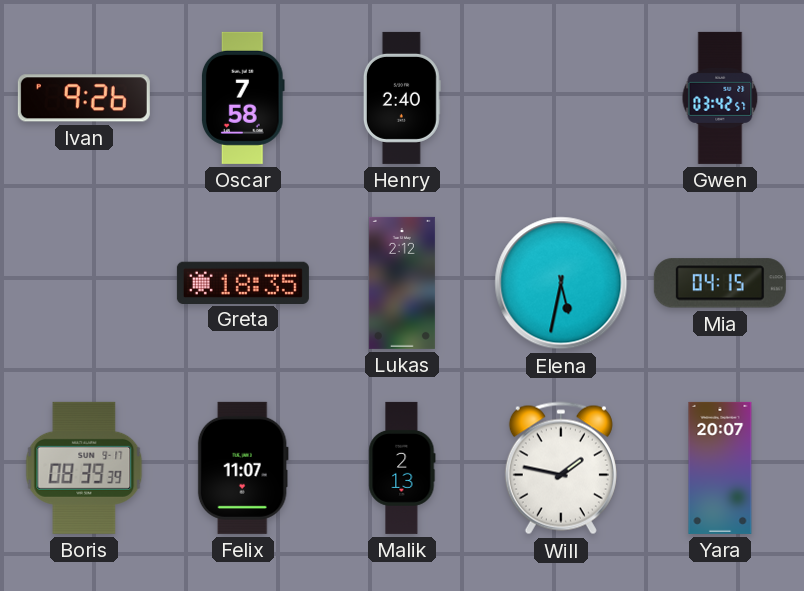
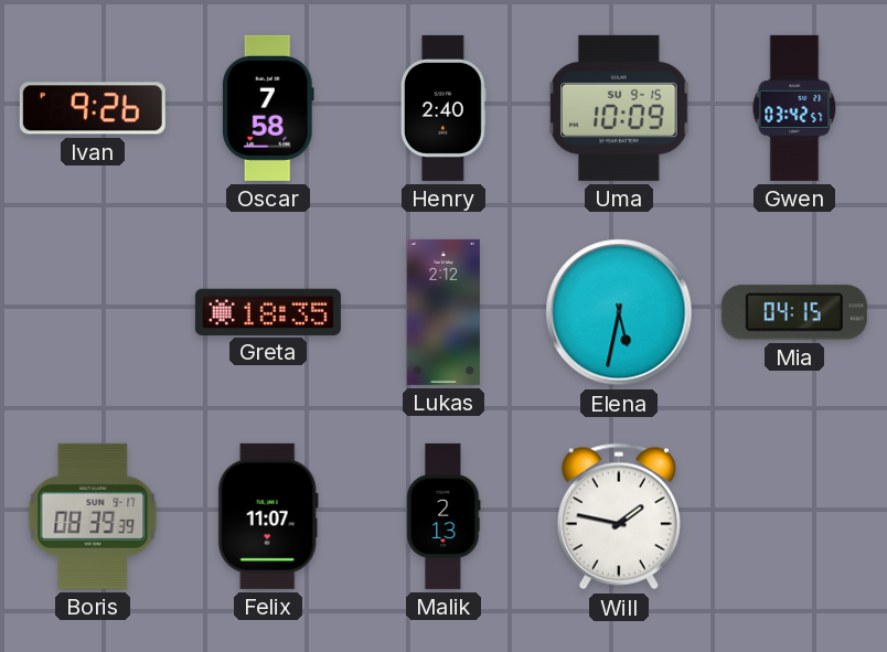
Uma: none -> 10:09
Yara: 20:07 -> none
